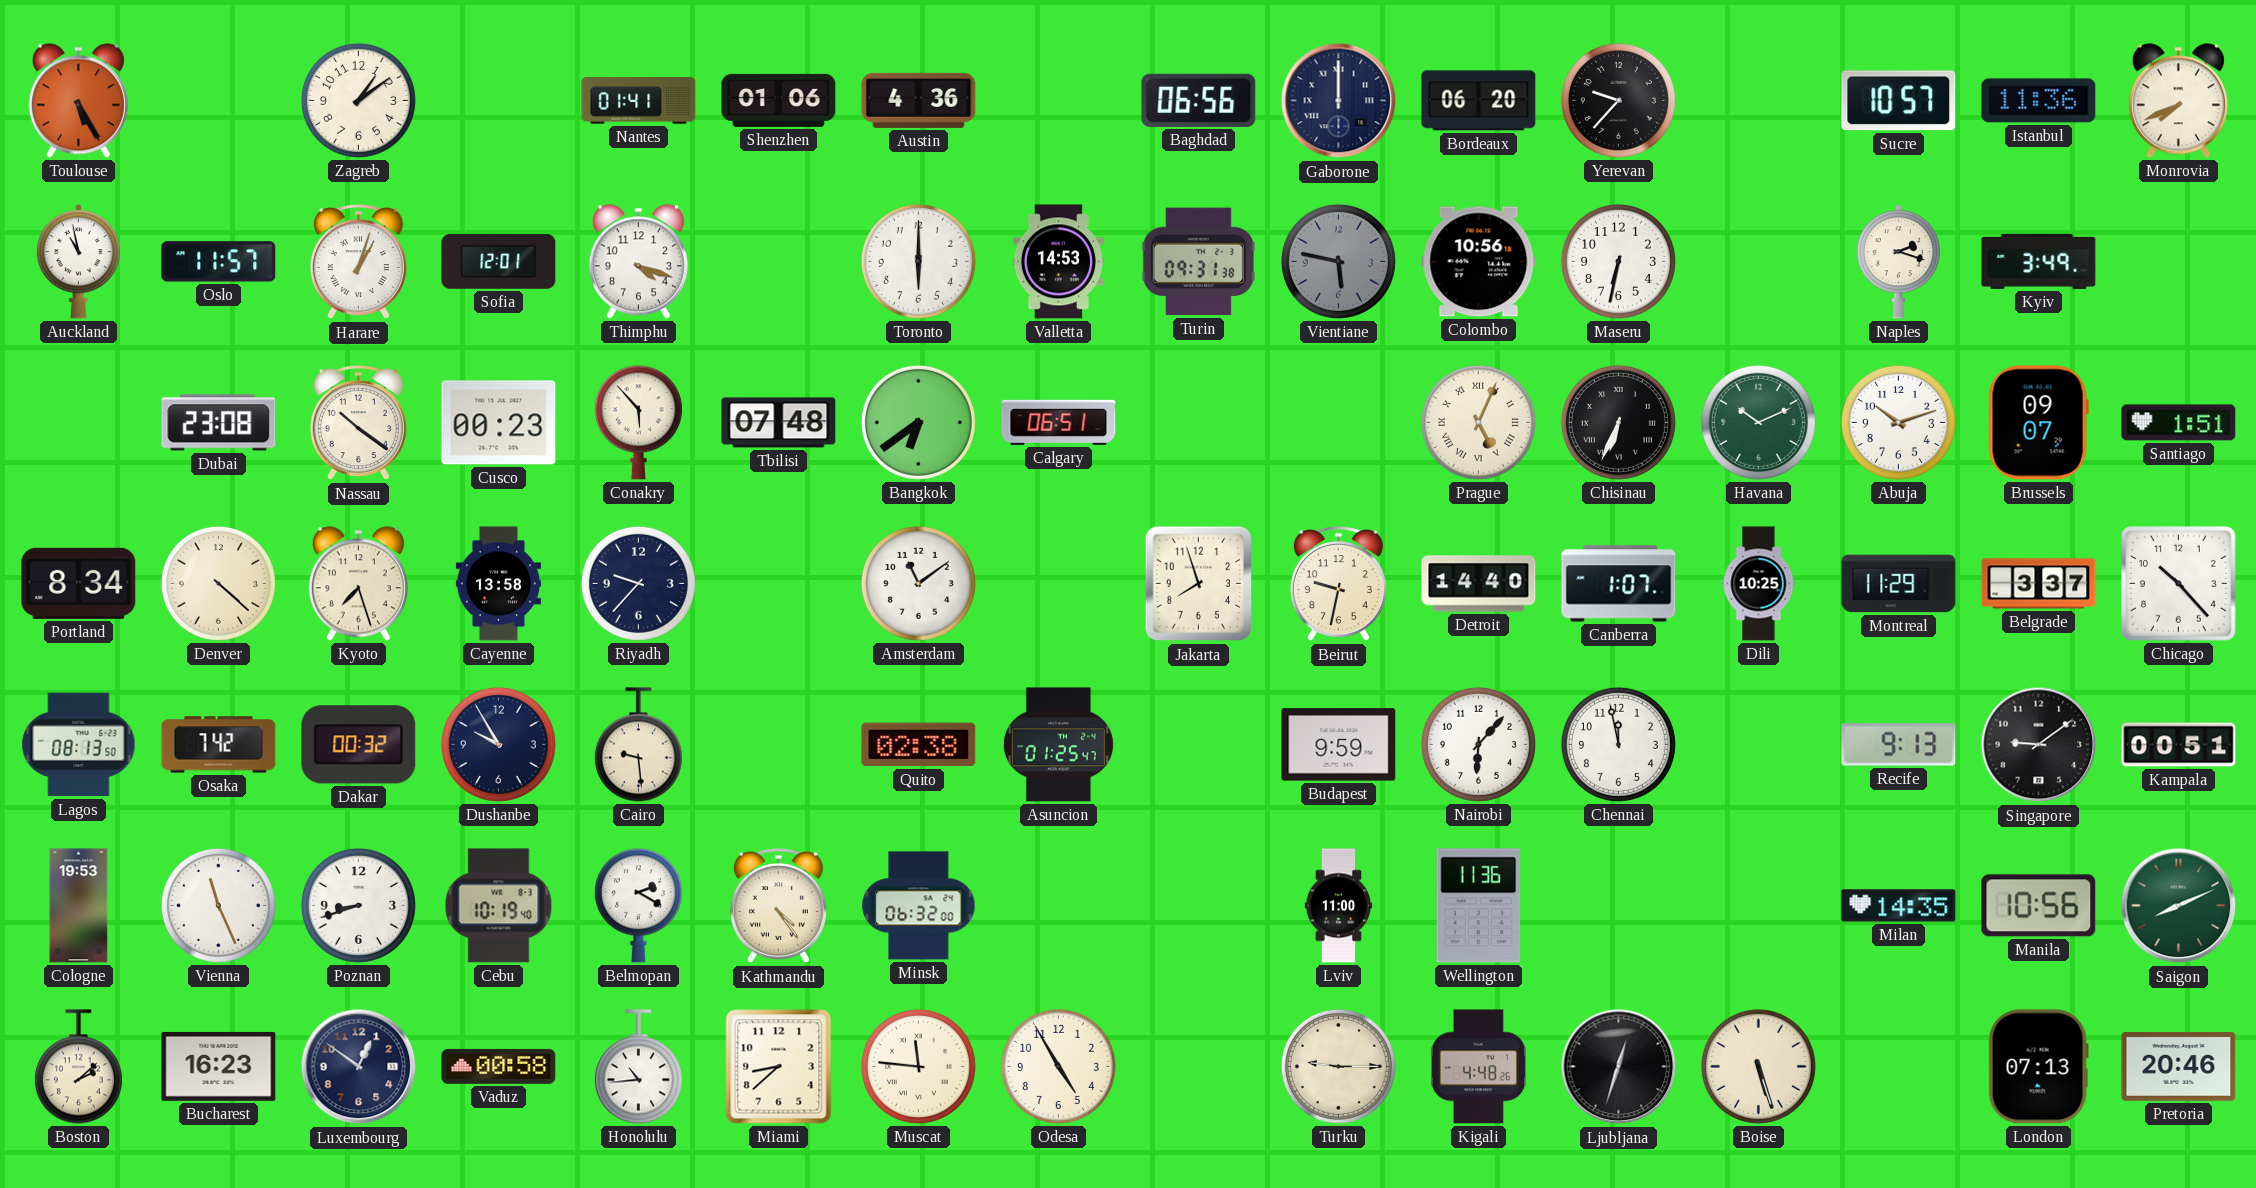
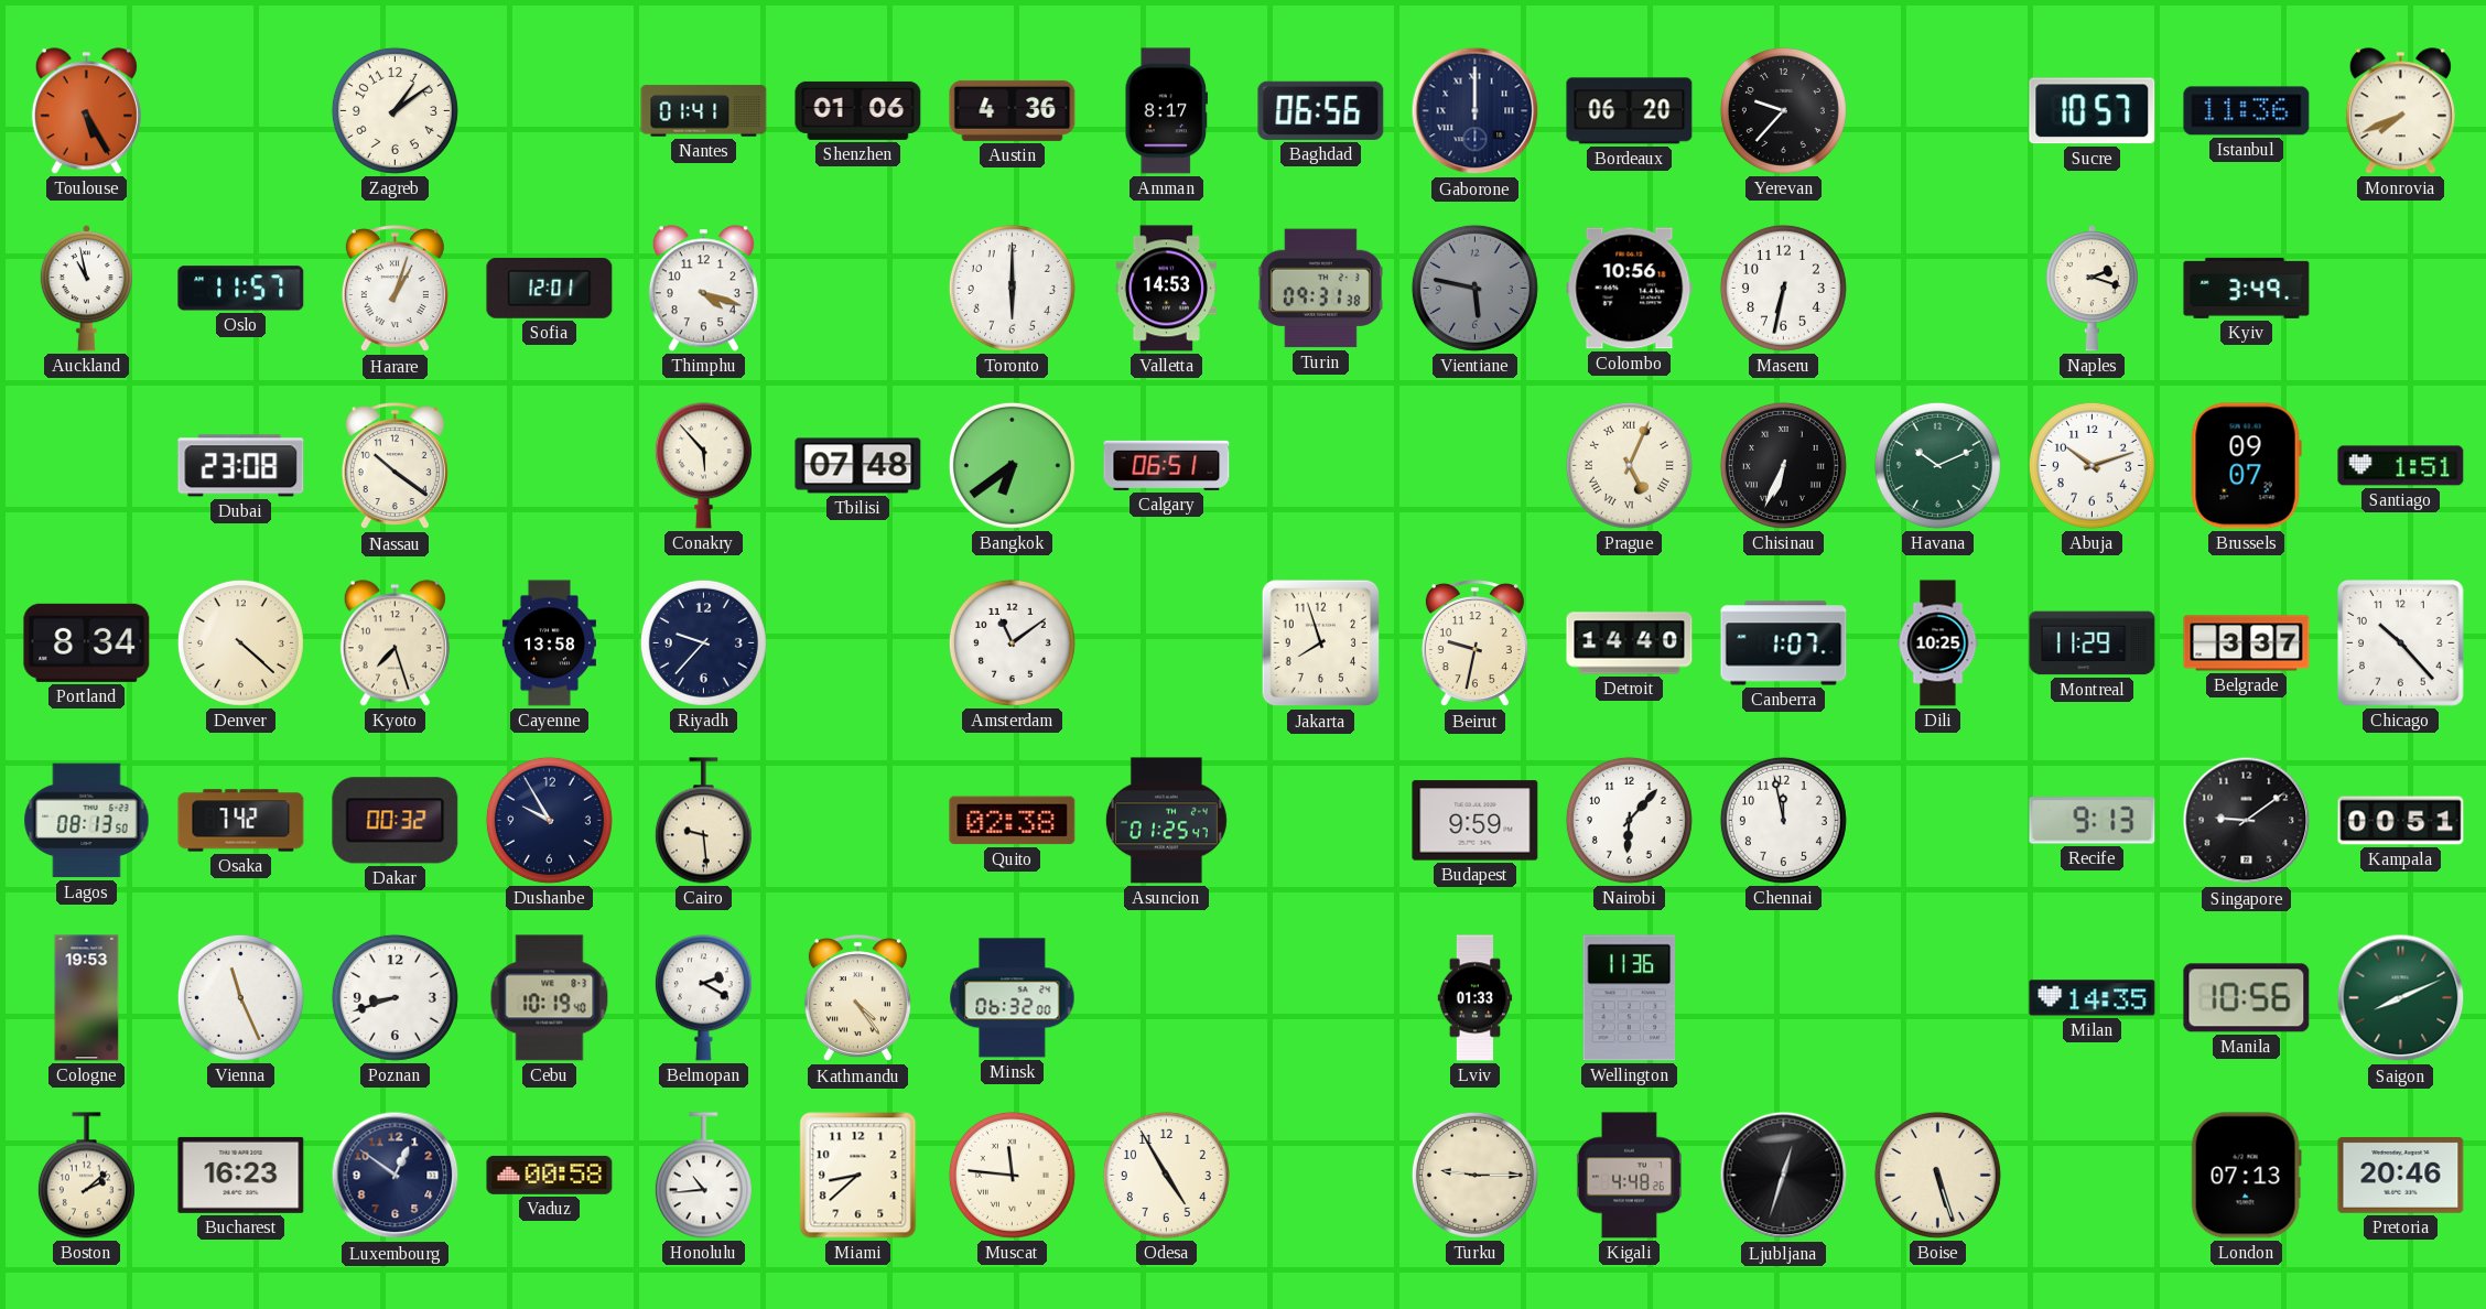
Amman: none -> 8:17
Cusco: 00:23 -> none
Lviv: 11:00 -> 01:33
